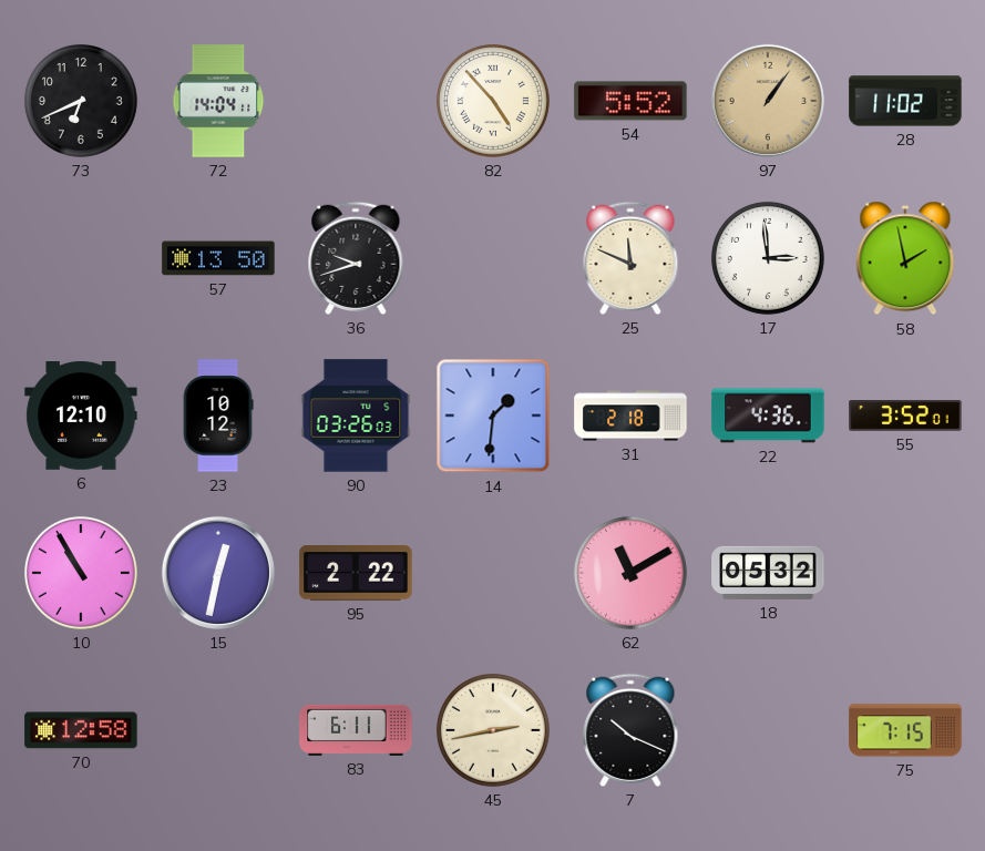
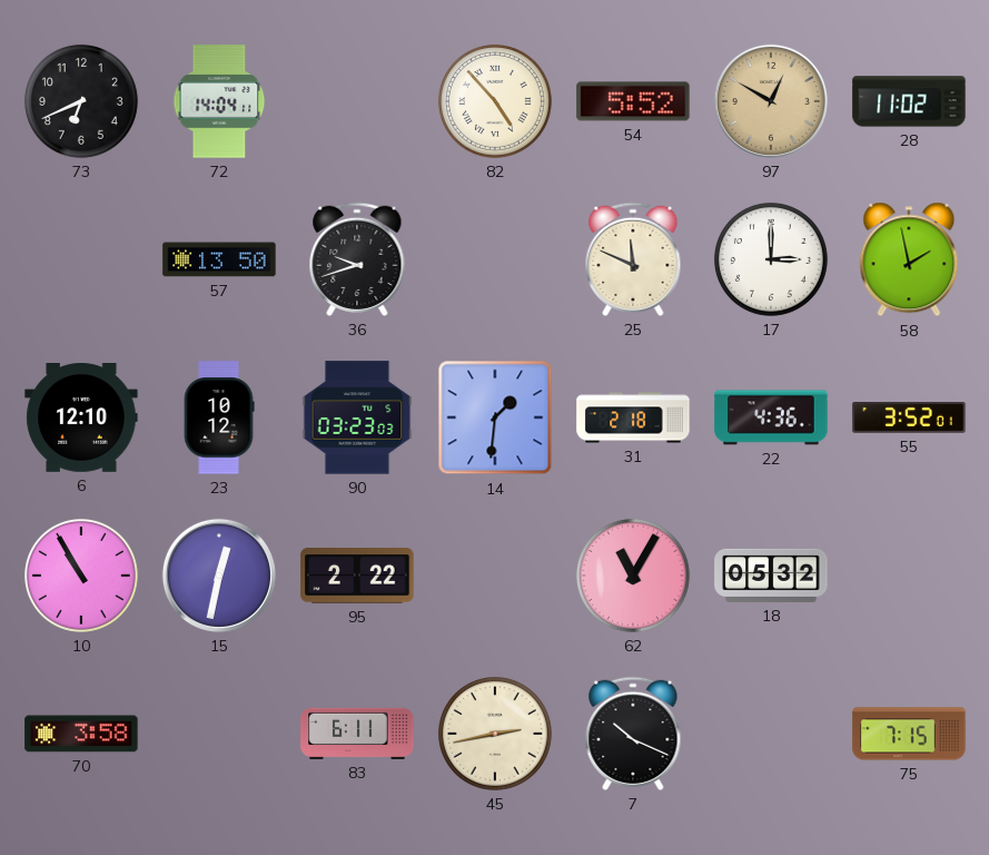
97: 1:06 -> 12:50
17: 2:59 -> 3:00
90: 03:26 -> 03:23
62: 11:10 -> 11:05
70: 12:58 -> 3:58
